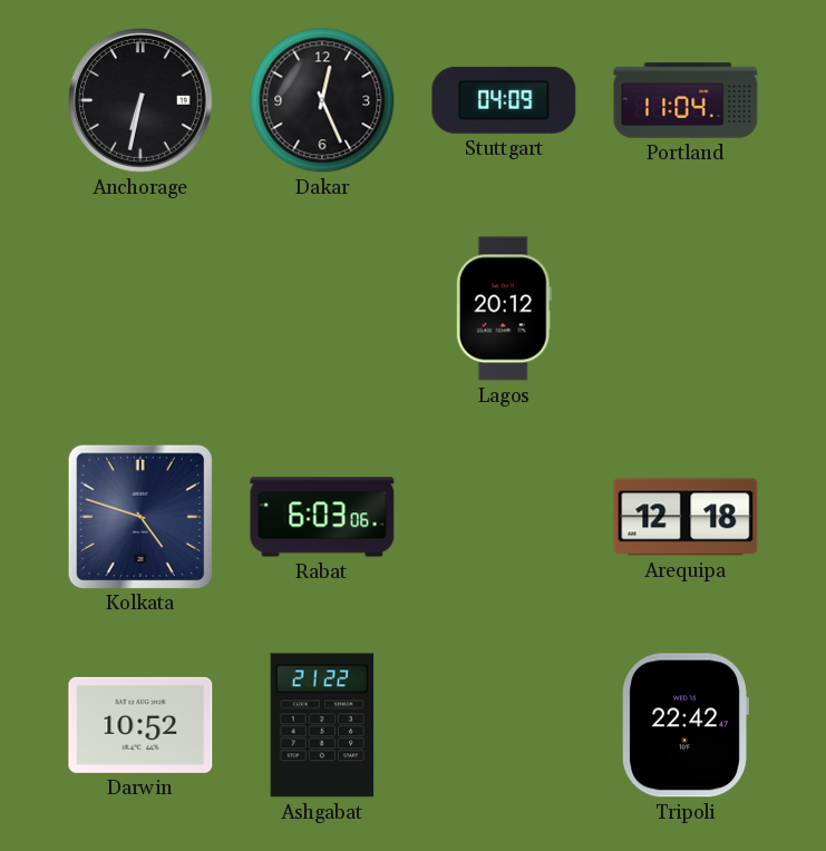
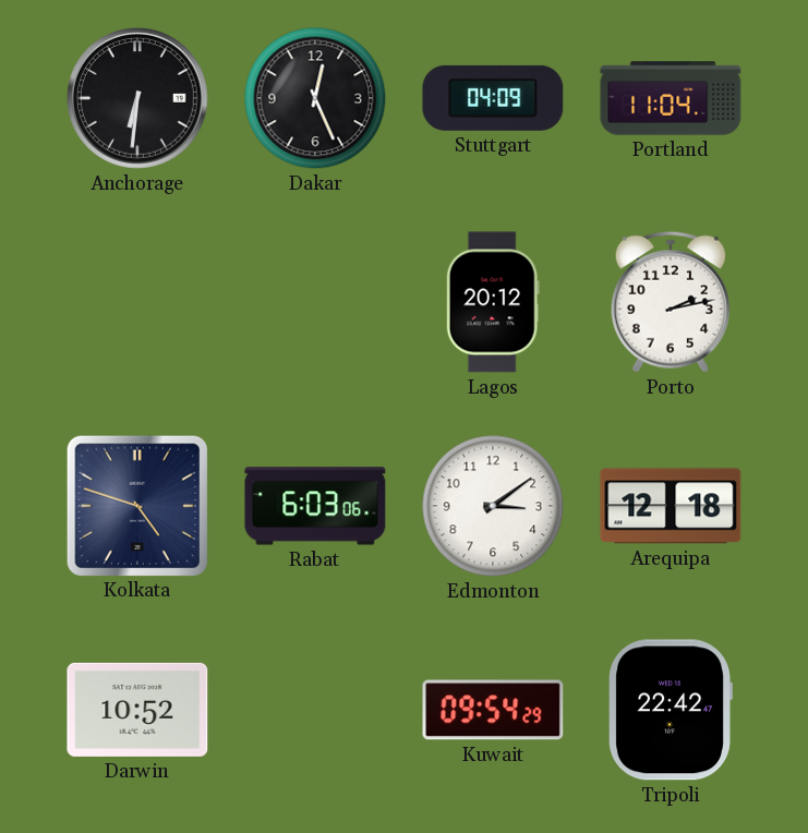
Anchorage: 6:32 -> 6:31
Porto: none -> 2:13
Edmonton: none -> 3:09
Ashgabat: 21:22 -> none
Kuwait: none -> 09:54
